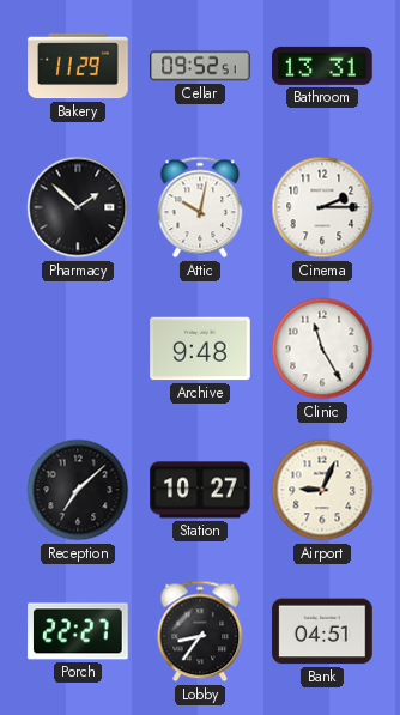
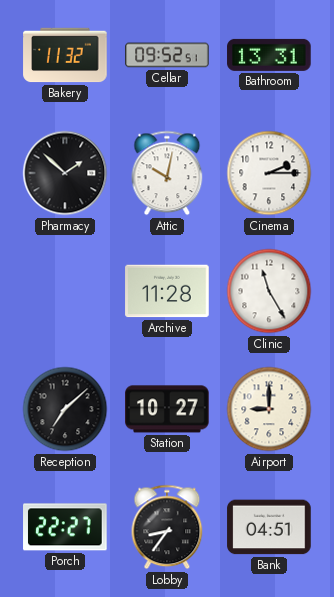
Bakery: 11:29 -> 11:32
Archive: 9:48 -> 11:28
Airport: 9:04 -> 9:00
